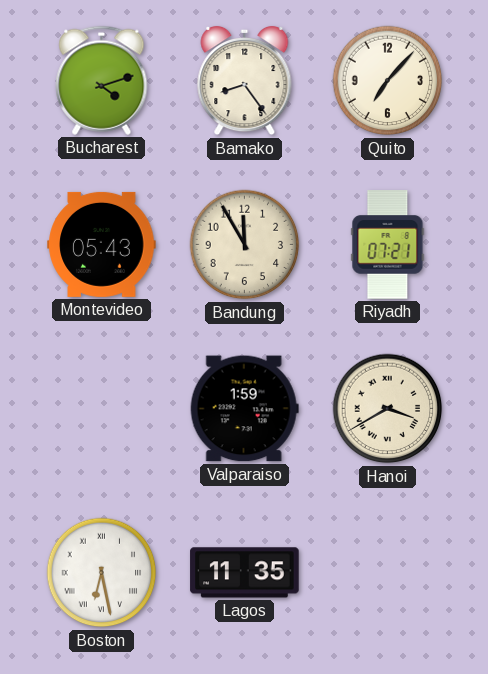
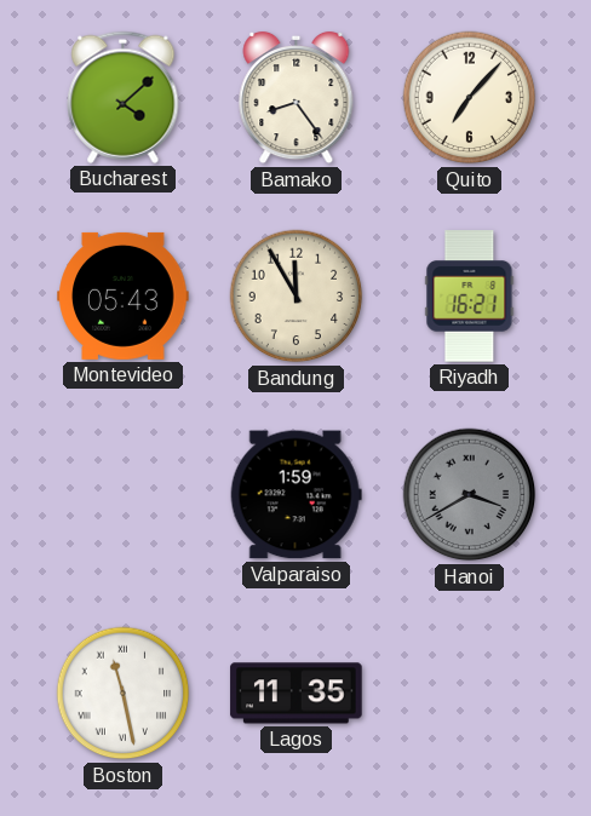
Bucharest: 4:12 -> 4:08
Riyadh: 07:21 -> 16:21
Hanoi dial: cream -> grey
Boston: 6:28 -> 11:28
